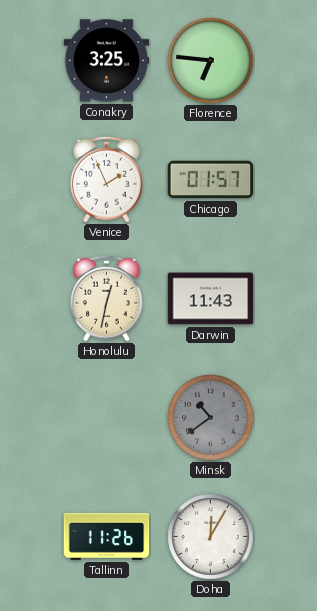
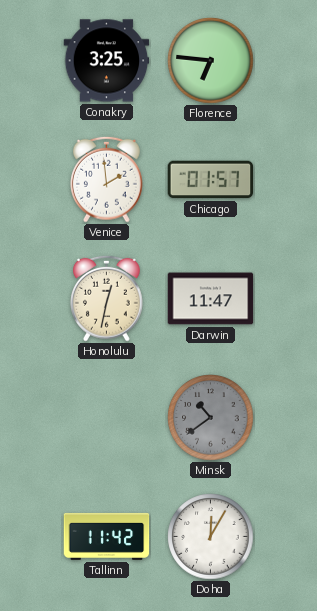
Venice: 1:56 -> 1:59
Darwin: 11:43 -> 11:47
Tallinn: 11:26 -> 11:42
